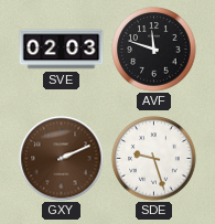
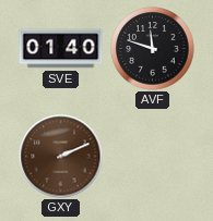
SVE: 02:03 -> 01:40
SDE: 9:27 -> none
